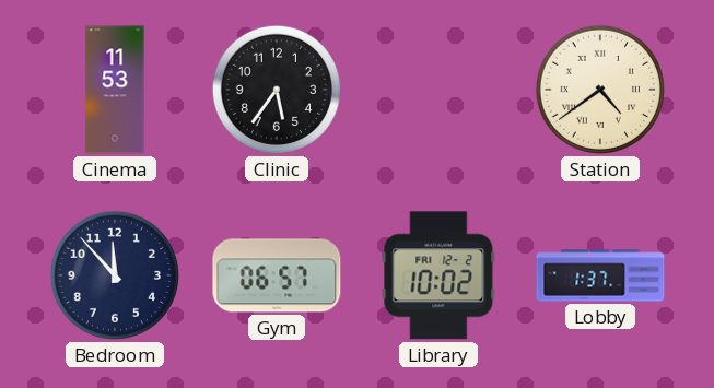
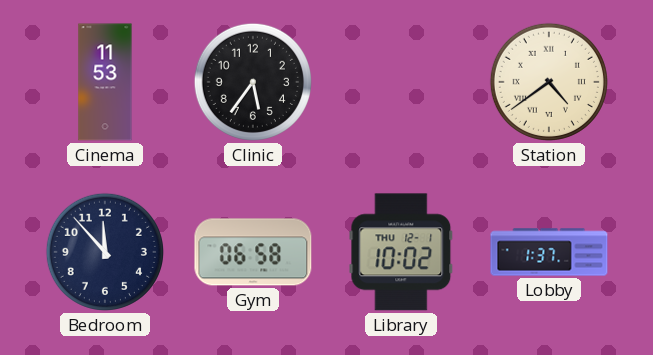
Gym: 06:57 -> 06:58
Library date: FRI 12-2 -> THU 12-1
